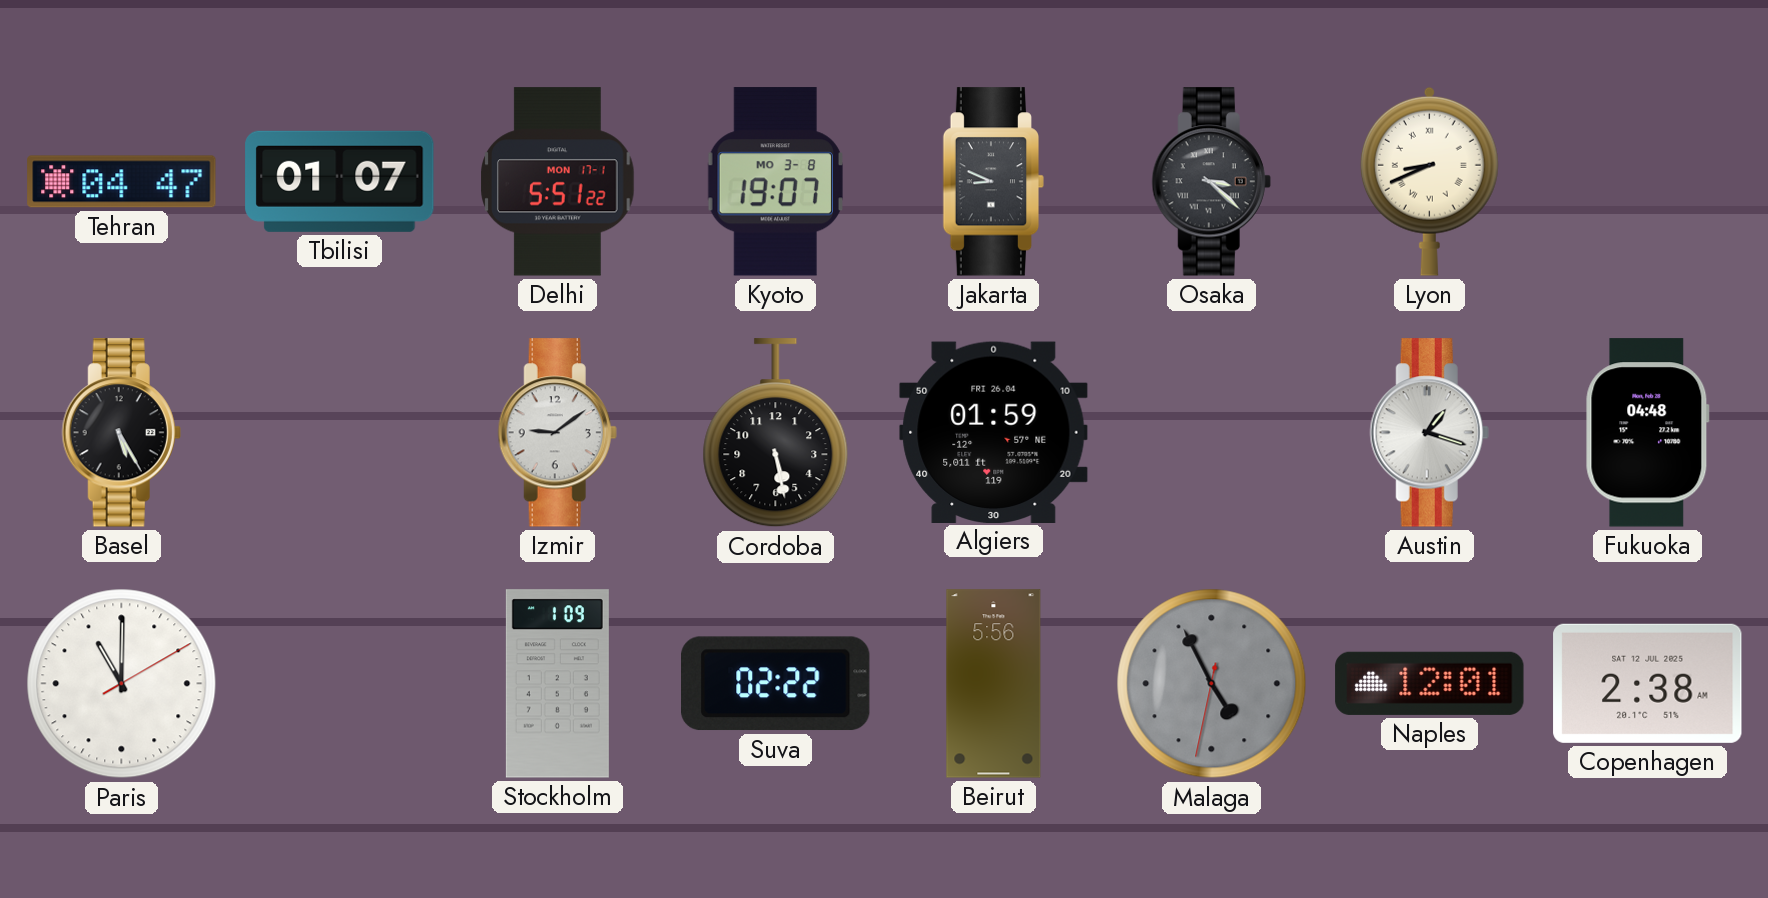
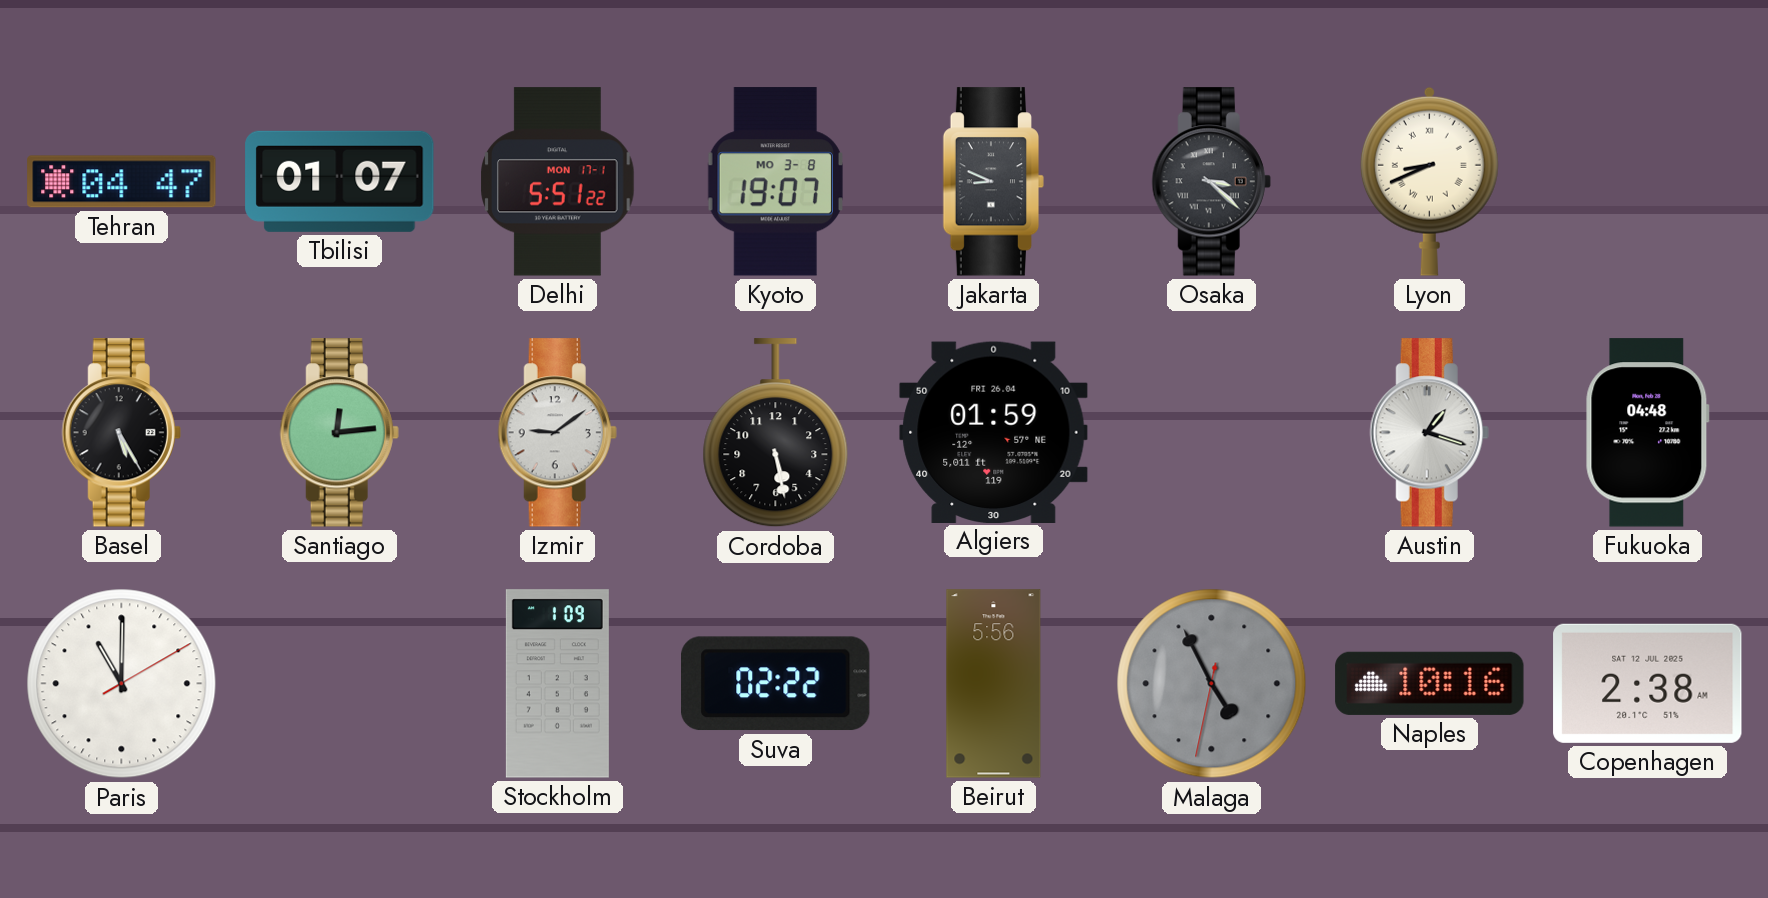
Santiago: none -> 12:14
Naples: 12:01 -> 10:16
